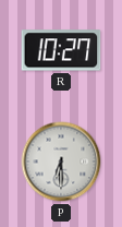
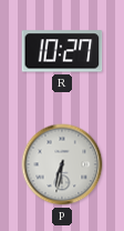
P: 6:30 -> 6:32
